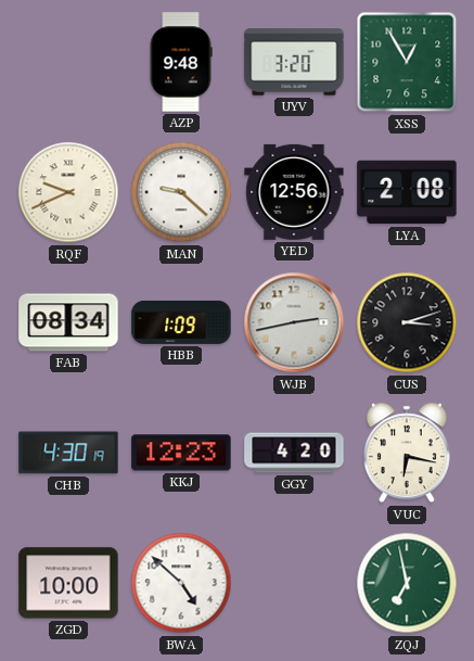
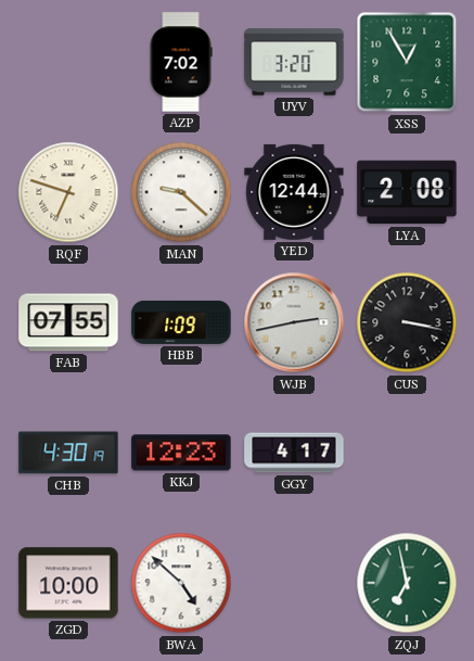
AZP: 9:48 -> 7:02
RQF: 9:41 -> 6:48
YED: 12:56 -> 12:44
FAB: 08:34 -> 07:55
CUS: 3:12 -> 3:17
GGY: 4:20 -> 4:17
VUC: 6:17 -> none
